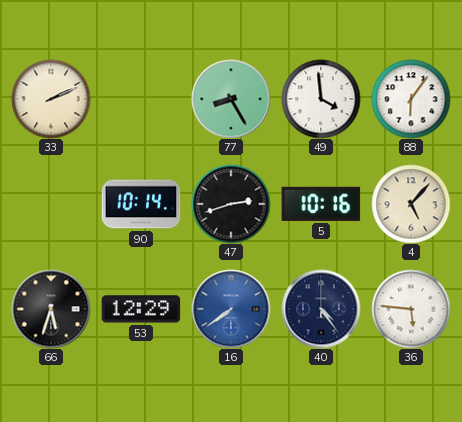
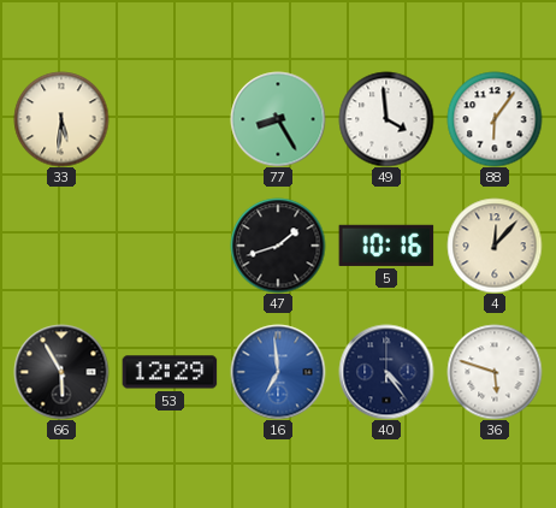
33: 2:11 -> 5:31
90: 10:14 -> none
47: 2:42 -> 1:42
4: 5:07 -> 12:07
66: 5:33 -> 5:55
16: 7:39 -> 6:59
36: 5:46 -> 5:48
